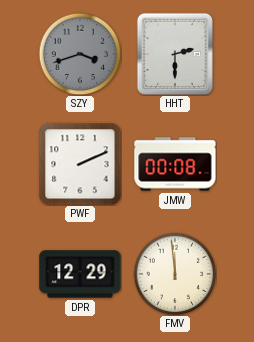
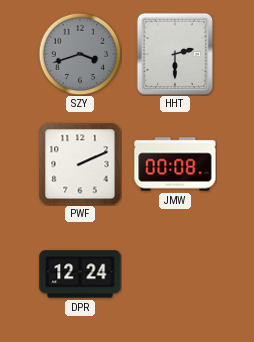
DPR: 12:29 -> 12:24
FMV: 11:59 -> none
